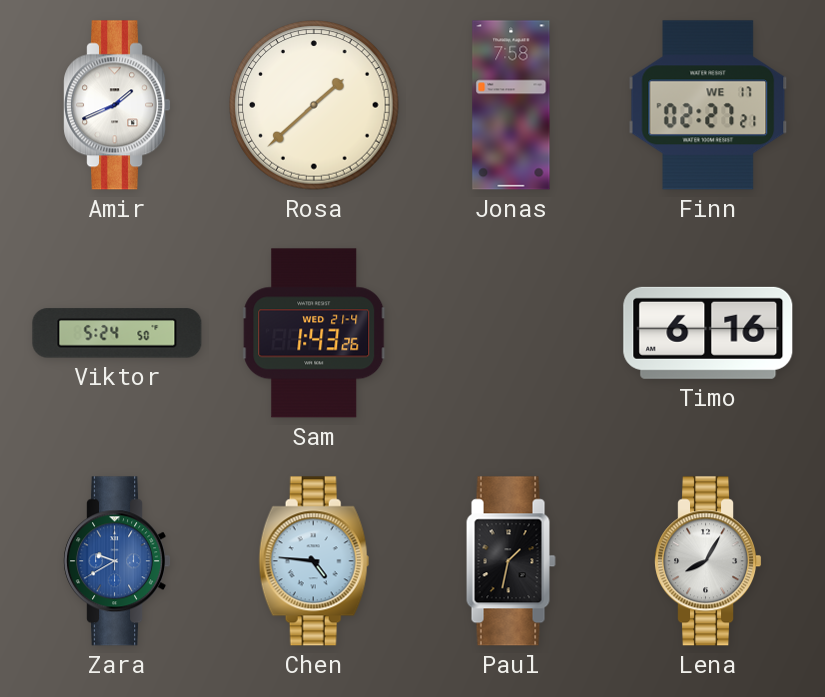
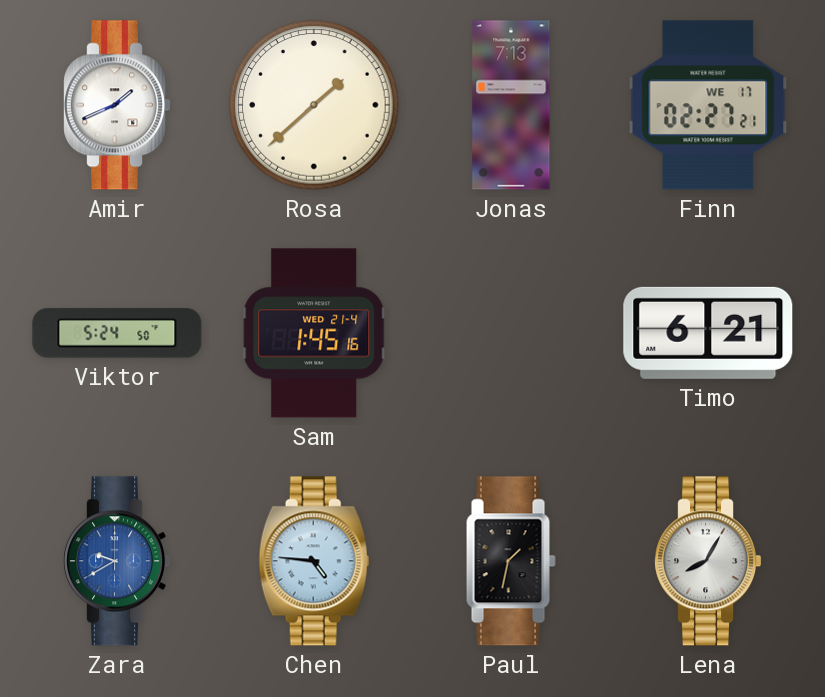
Jonas: 7:58 -> 7:13
Sam: 1:43 -> 1:45
Timo: 6:16 -> 6:21
